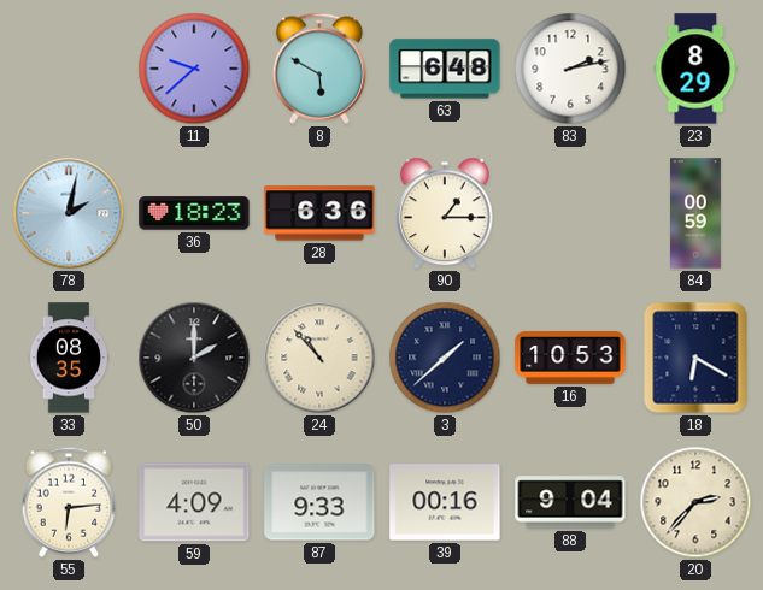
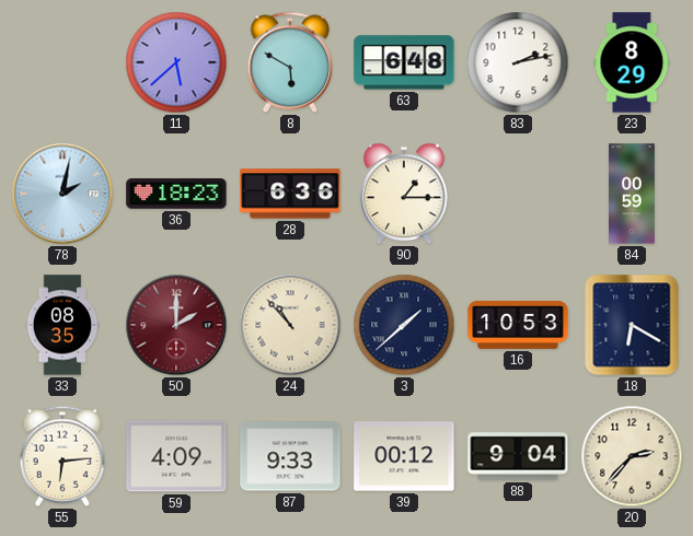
11: 9:38 -> 5:38
50 dial: black -> burgundy
39: 00:16 -> 00:12
